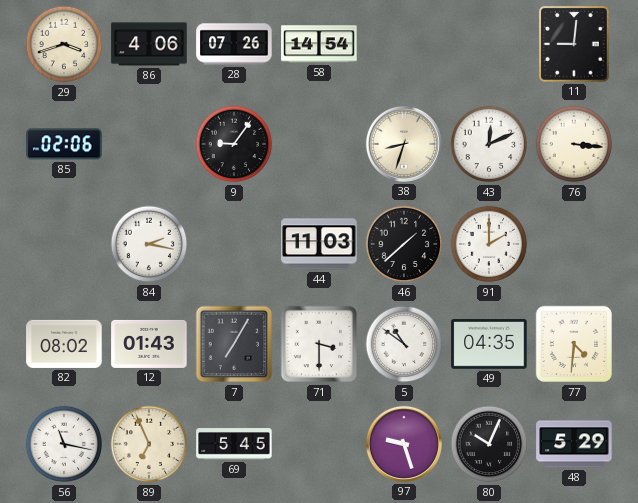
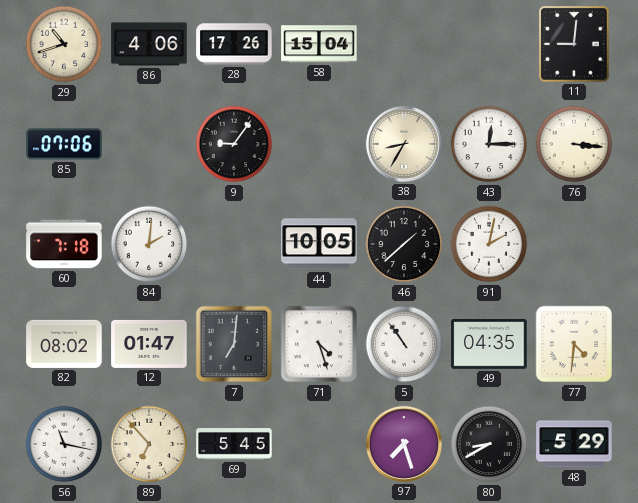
29: 3:42 -> 10:42
28: 07:26 -> 17:26
58: 14:54 -> 15:04
85: 02:06 -> 07:06
38: 8:33 -> 8:35
43: 12:11 -> 12:15
60: none -> 7:18
84: 2:17 -> 2:01
44: 11:03 -> 10:05
91: 2:00 -> 2:02
12: 01:43 -> 01:47
7: 7:05 -> 7:01
71: 3:30 -> 4:27
5: 10:51 -> 10:54
89: 6:56 -> 6:53
97: 9:27 -> 7:27
80: 10:04 -> 8:40
